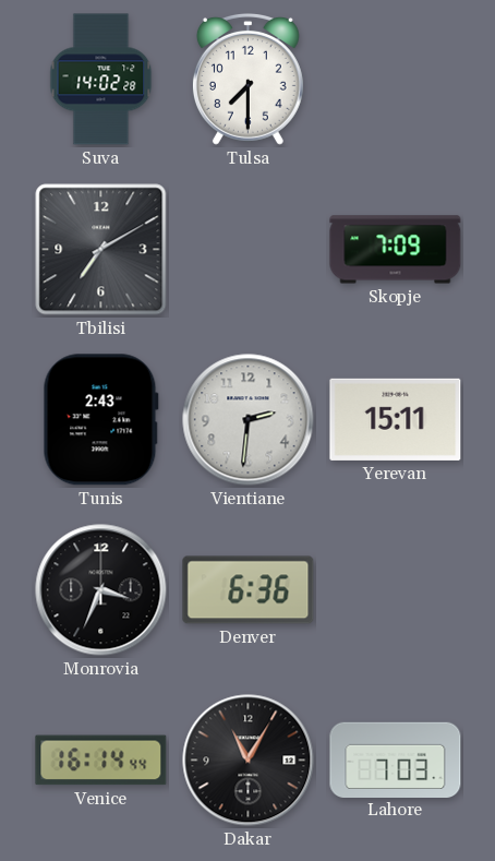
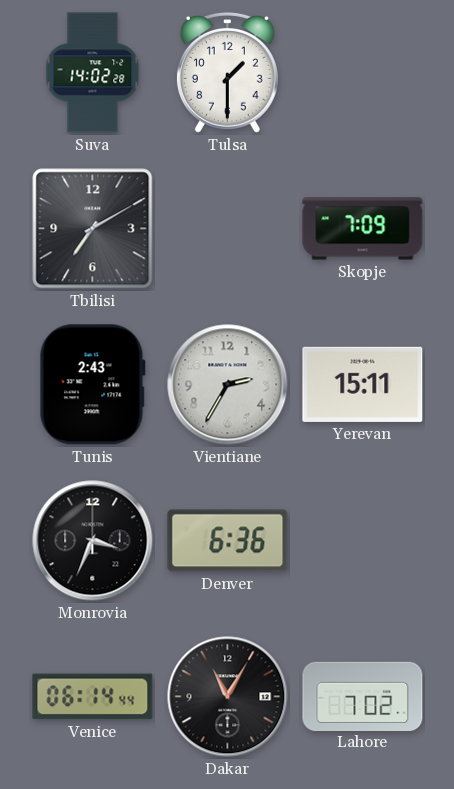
Tulsa: 7:30 -> 1:30
Vientiane: 2:31 -> 2:35
Venice: 16:14 -> 06:14
Lahore: 7:03 -> 7:02
